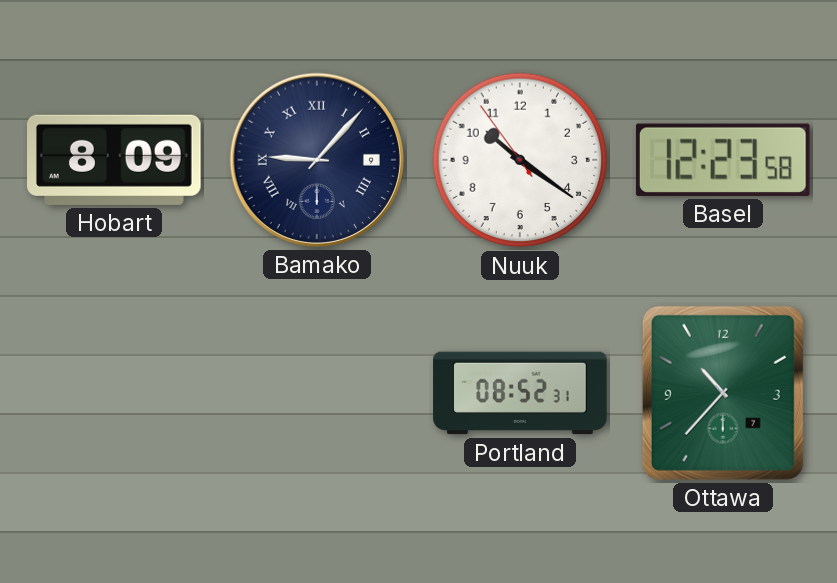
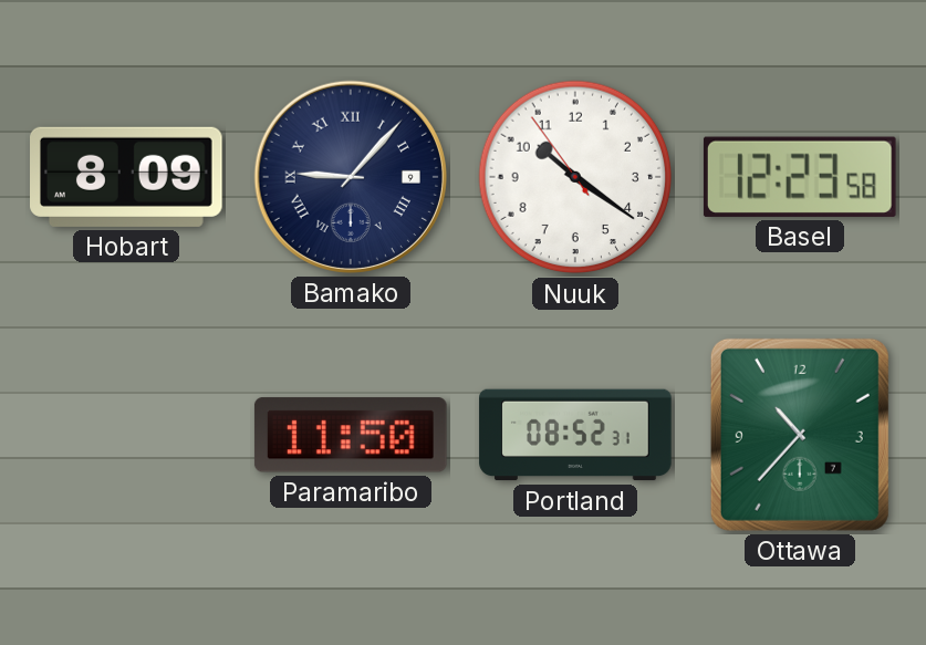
Paramaribo: none -> 11:50
